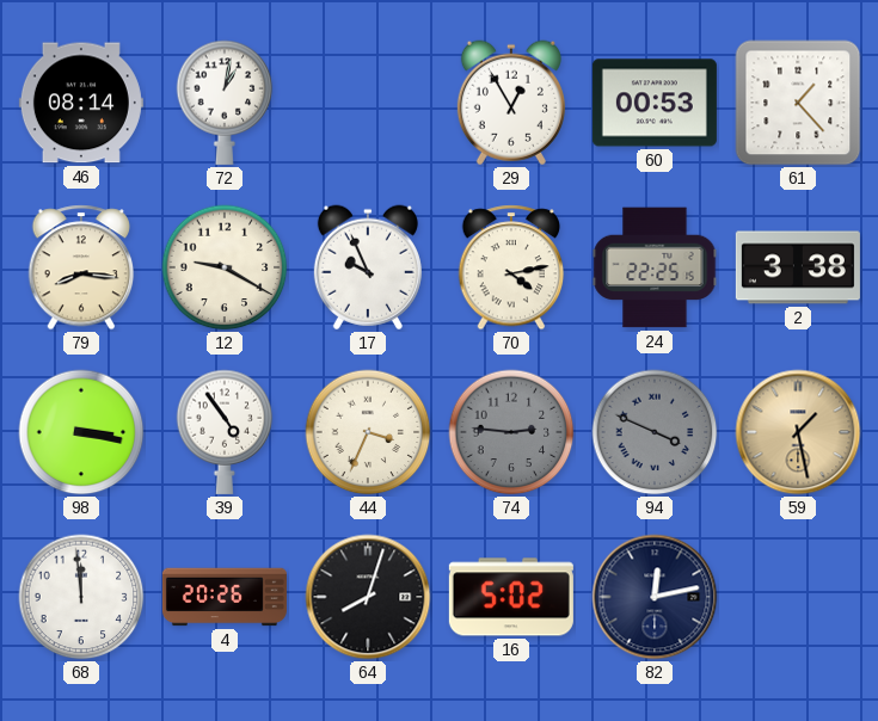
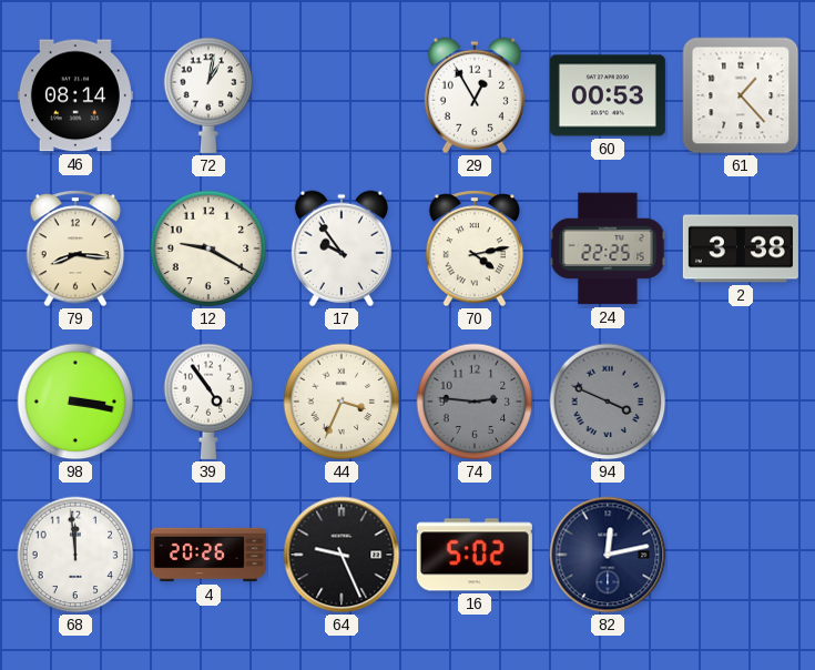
17: 9:56 -> 9:54
59: 1:28 -> none
64: 8:03 -> 9:26
